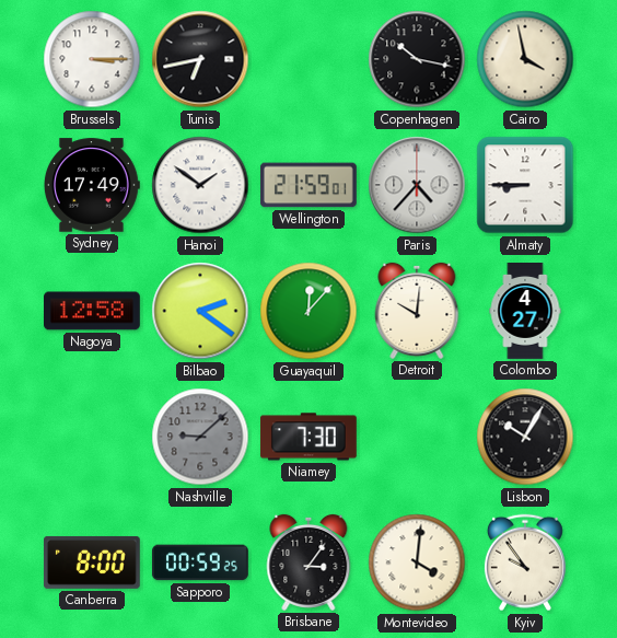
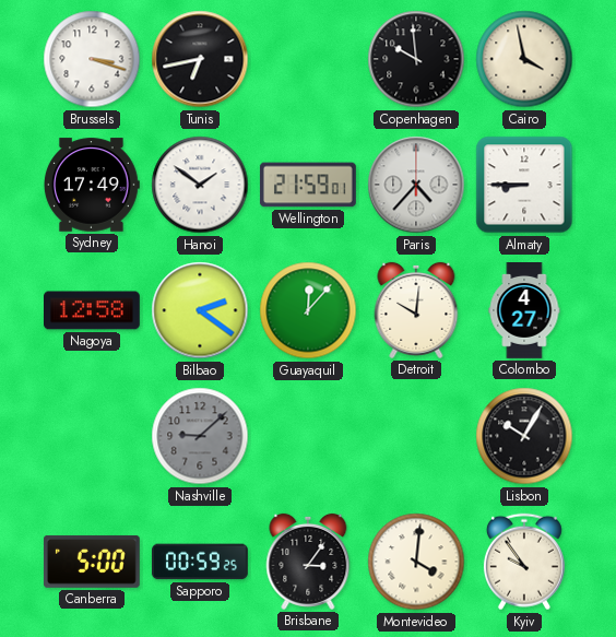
Brussels: 3:15 -> 3:18
Copenhagen: 10:17 -> 9:59
Niamey: 7:30 -> none
Canberra: 8:00 -> 5:00
